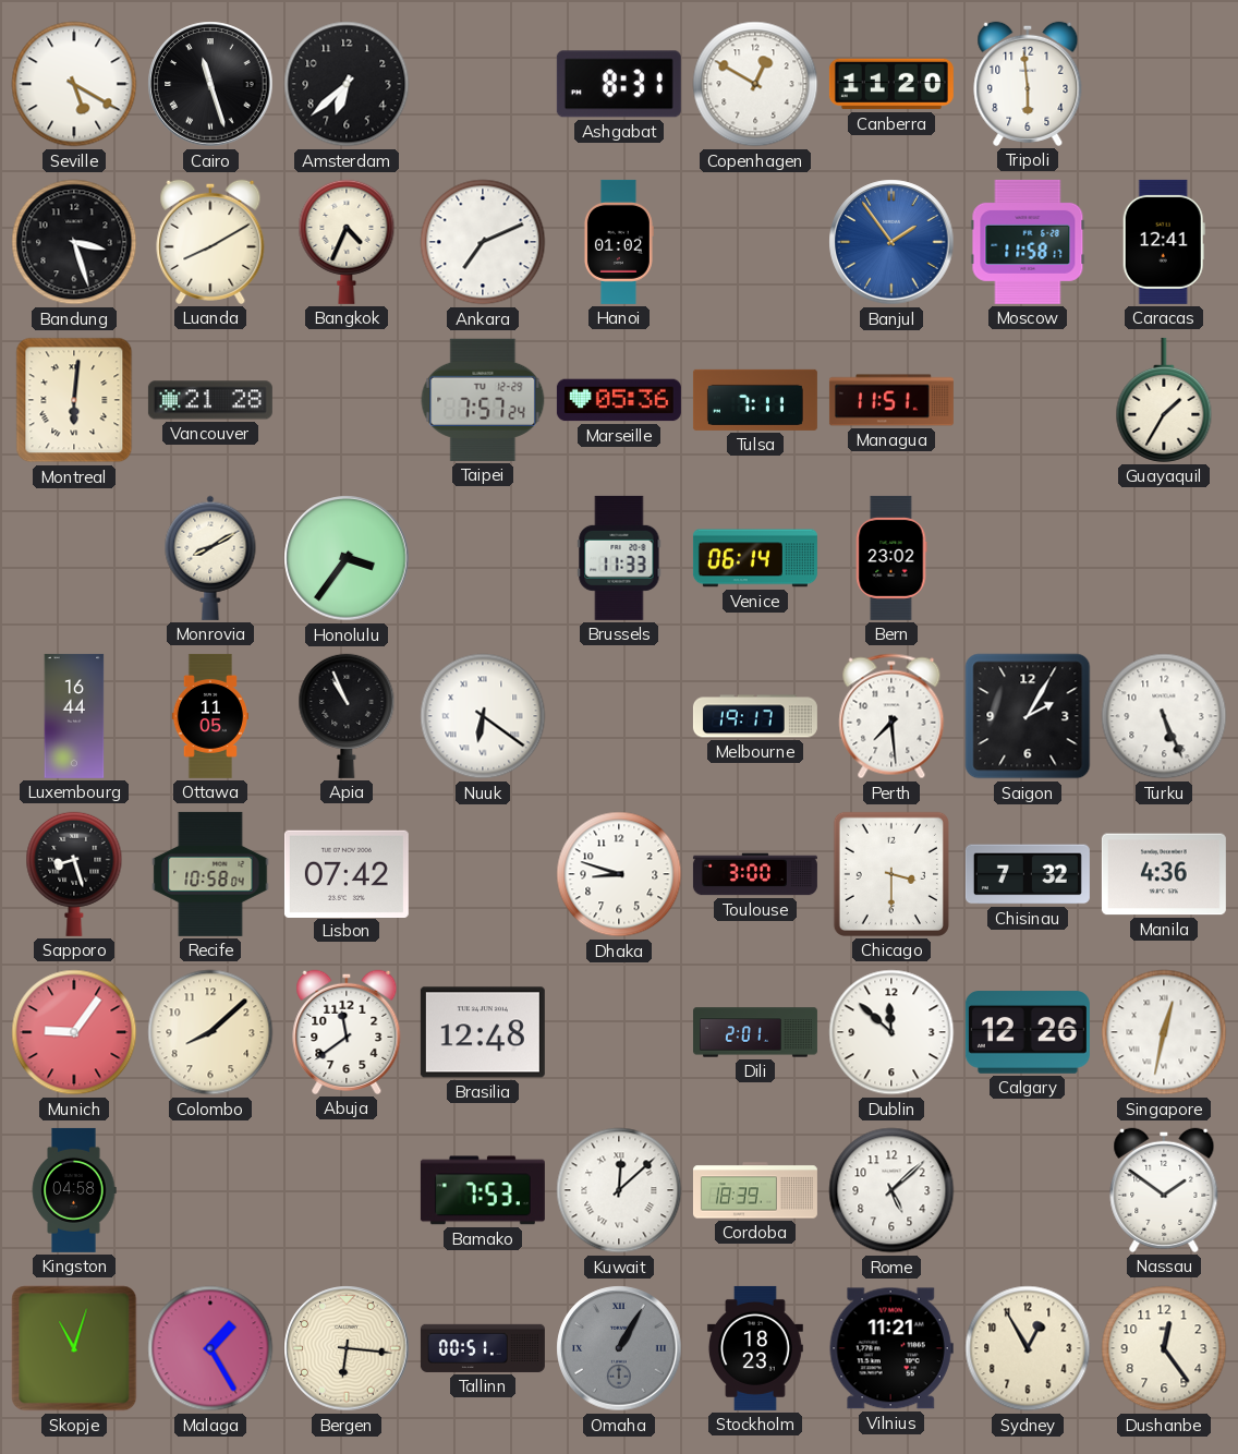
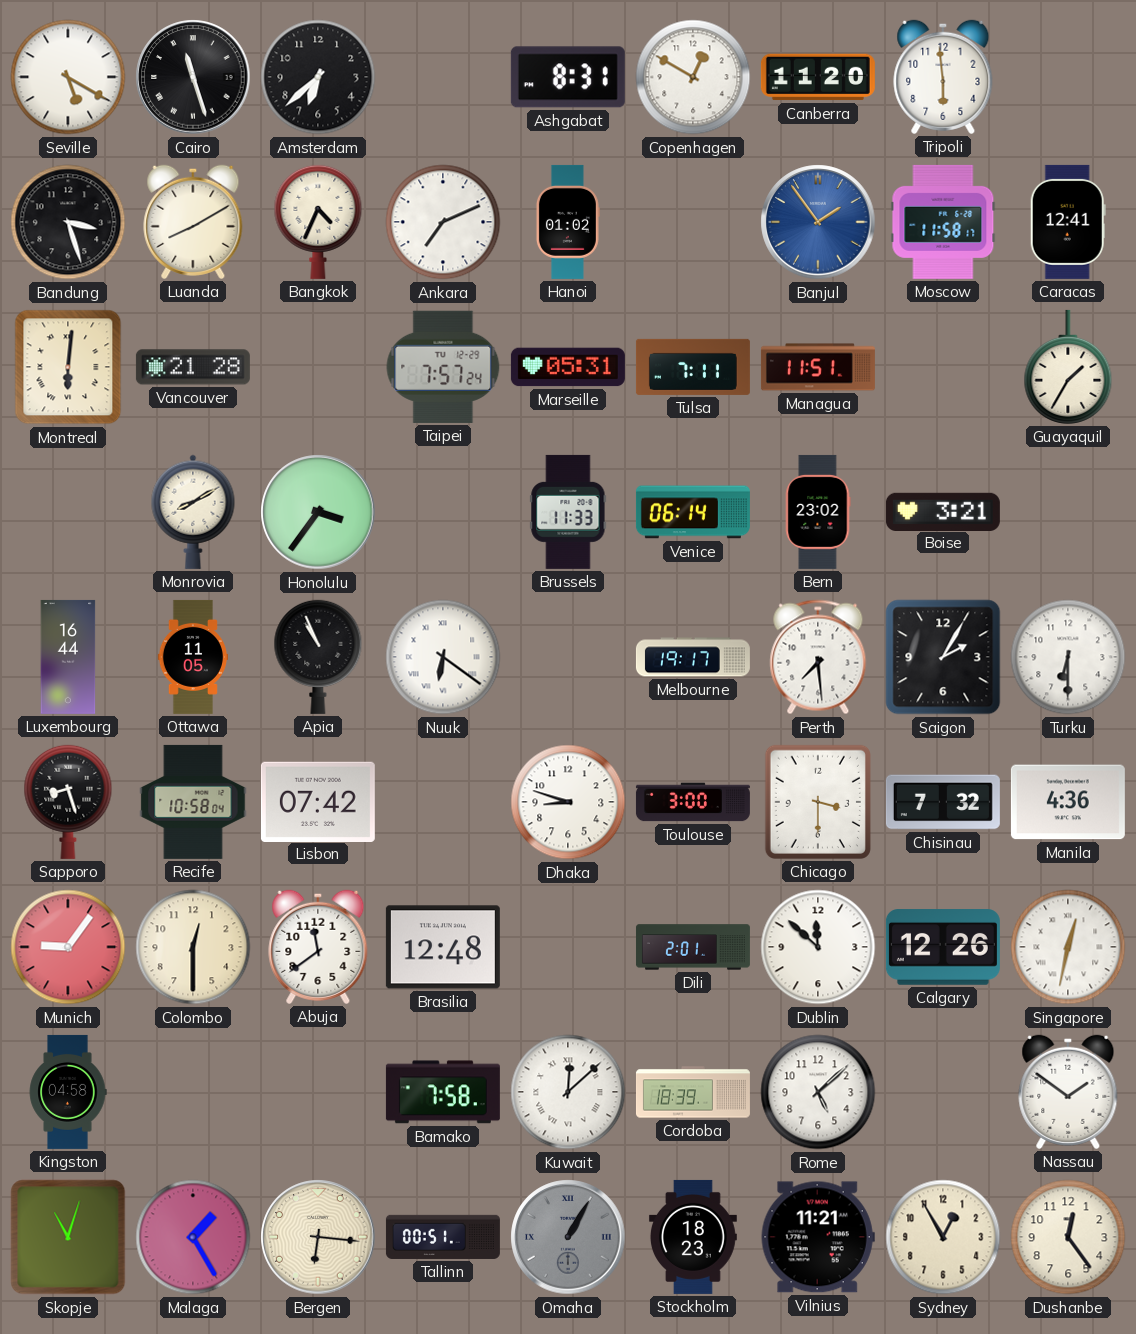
Marseille: 05:36 -> 05:31
Boise: none -> 3:21
Turku: 5:26 -> 6:30
Colombo: 8:08 -> 12:30
Bamako: 7:53 -> 7:58
